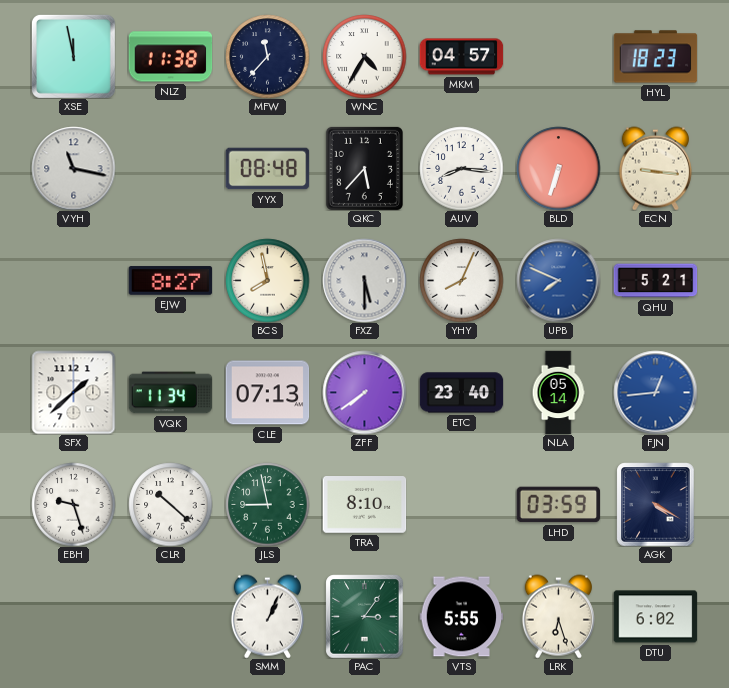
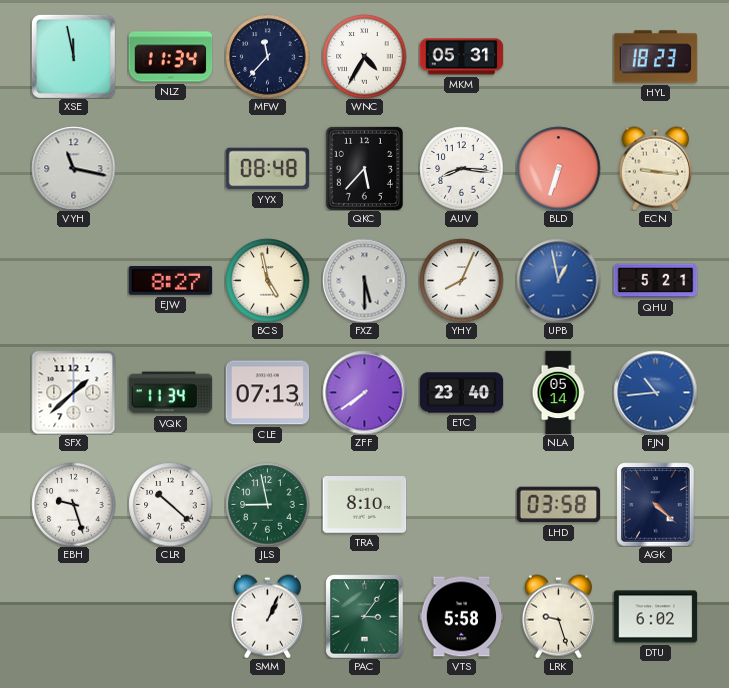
NLZ: 11:38 -> 11:34
MKM: 04:57 -> 05:31
BCS: 7:58 -> 4:58
UPB: 7:49 -> 12:58
FJN: 12:44 -> 10:44
LHD: 03:59 -> 03:58
AGK: 4:20 -> 4:22
VTS: 5:55 -> 5:58
LRK: 6:27 -> 9:27
